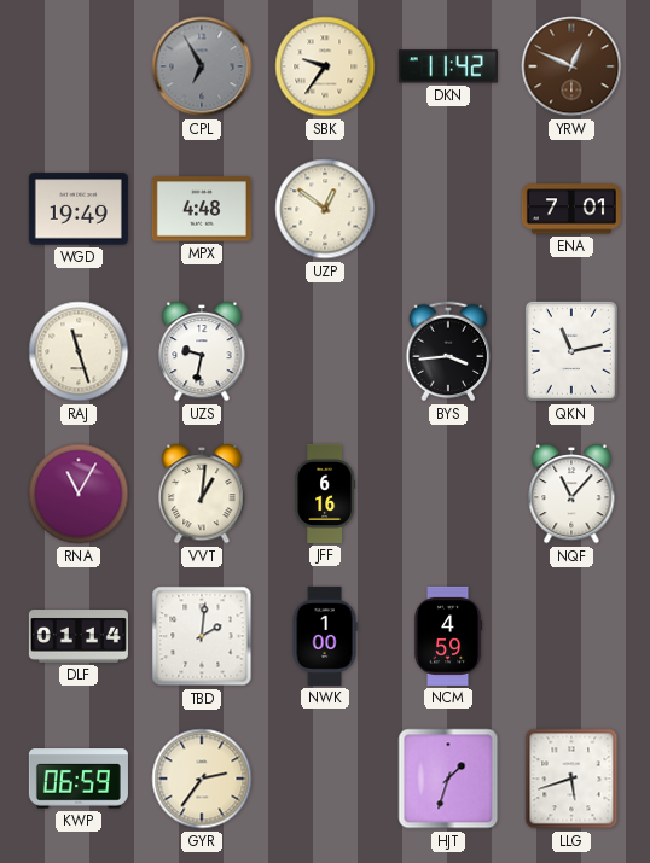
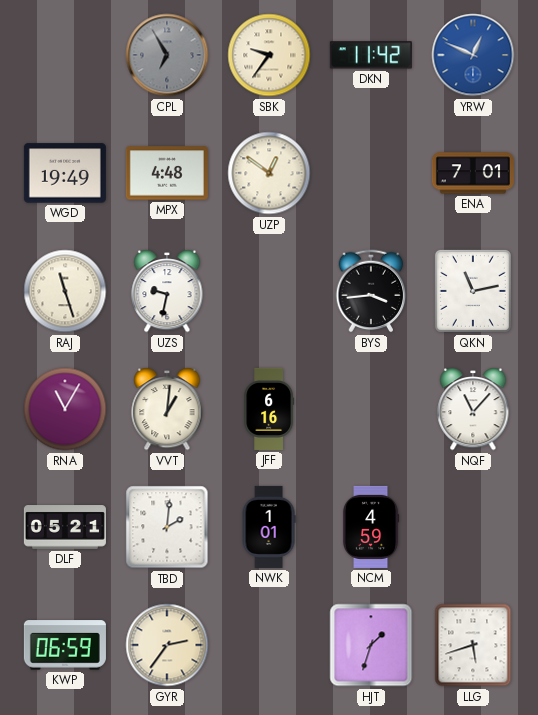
YRW dial: brown -> blue
DLF: 01:14 -> 05:21
NWK: 1:00 -> 1:01
